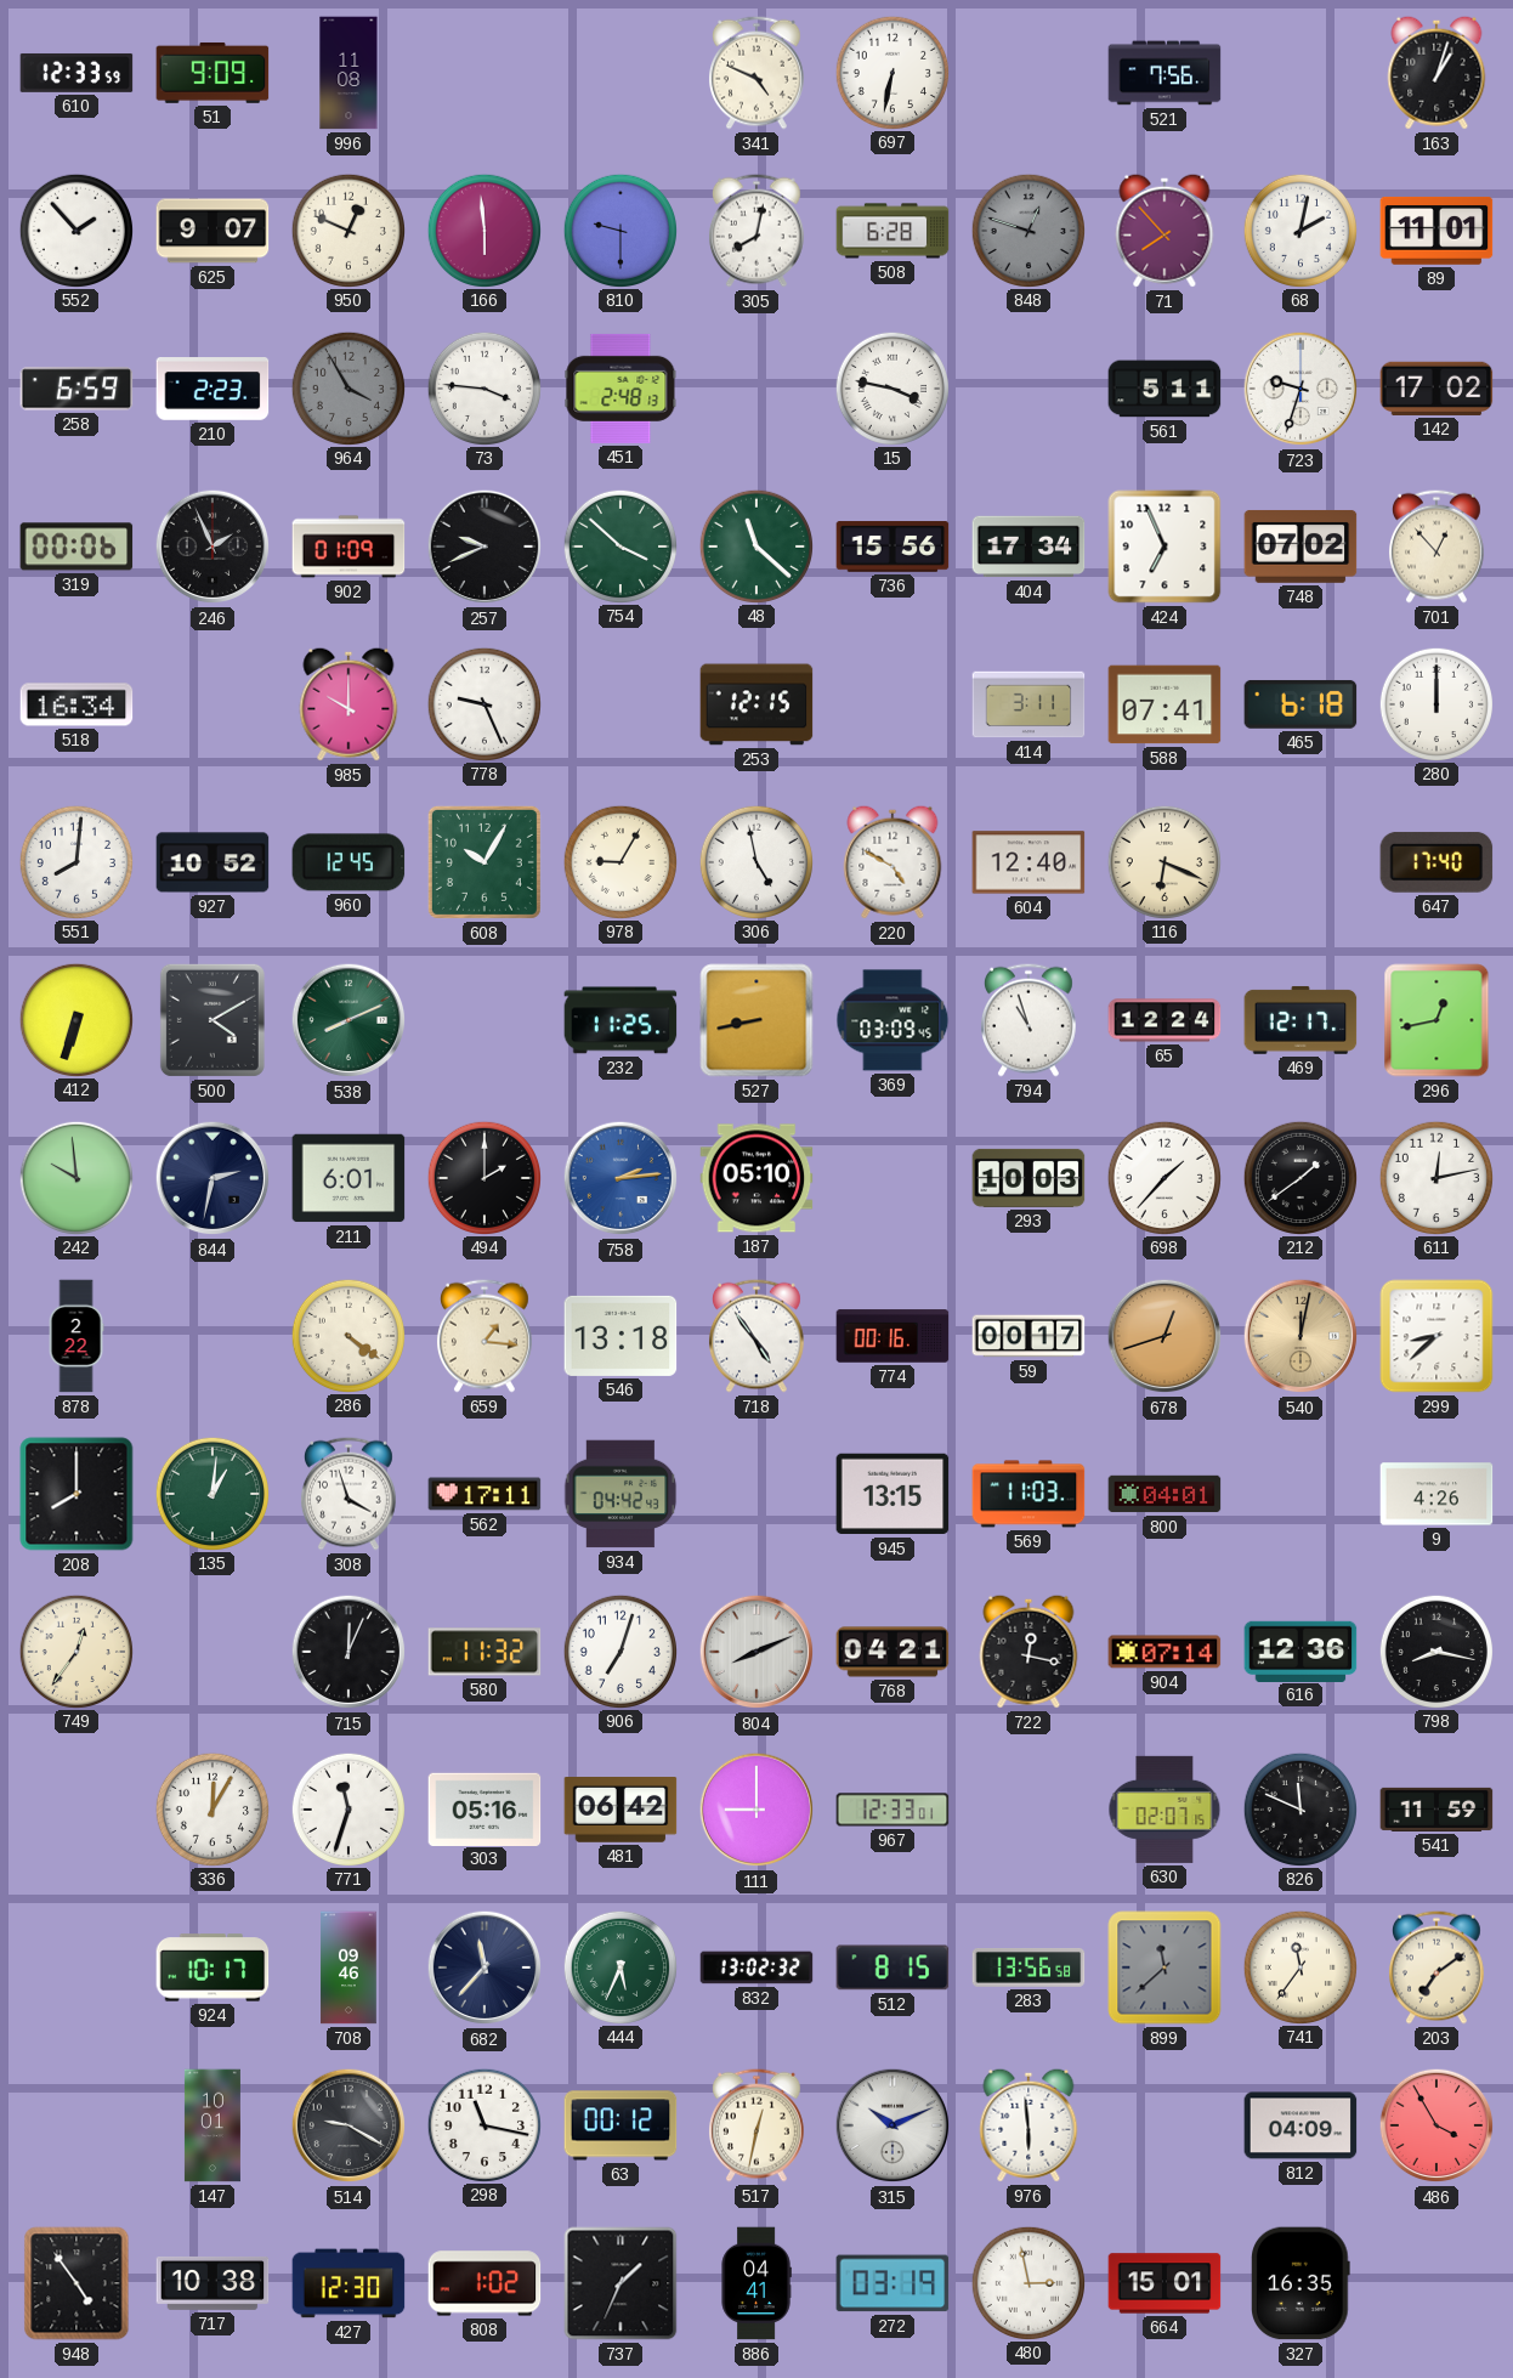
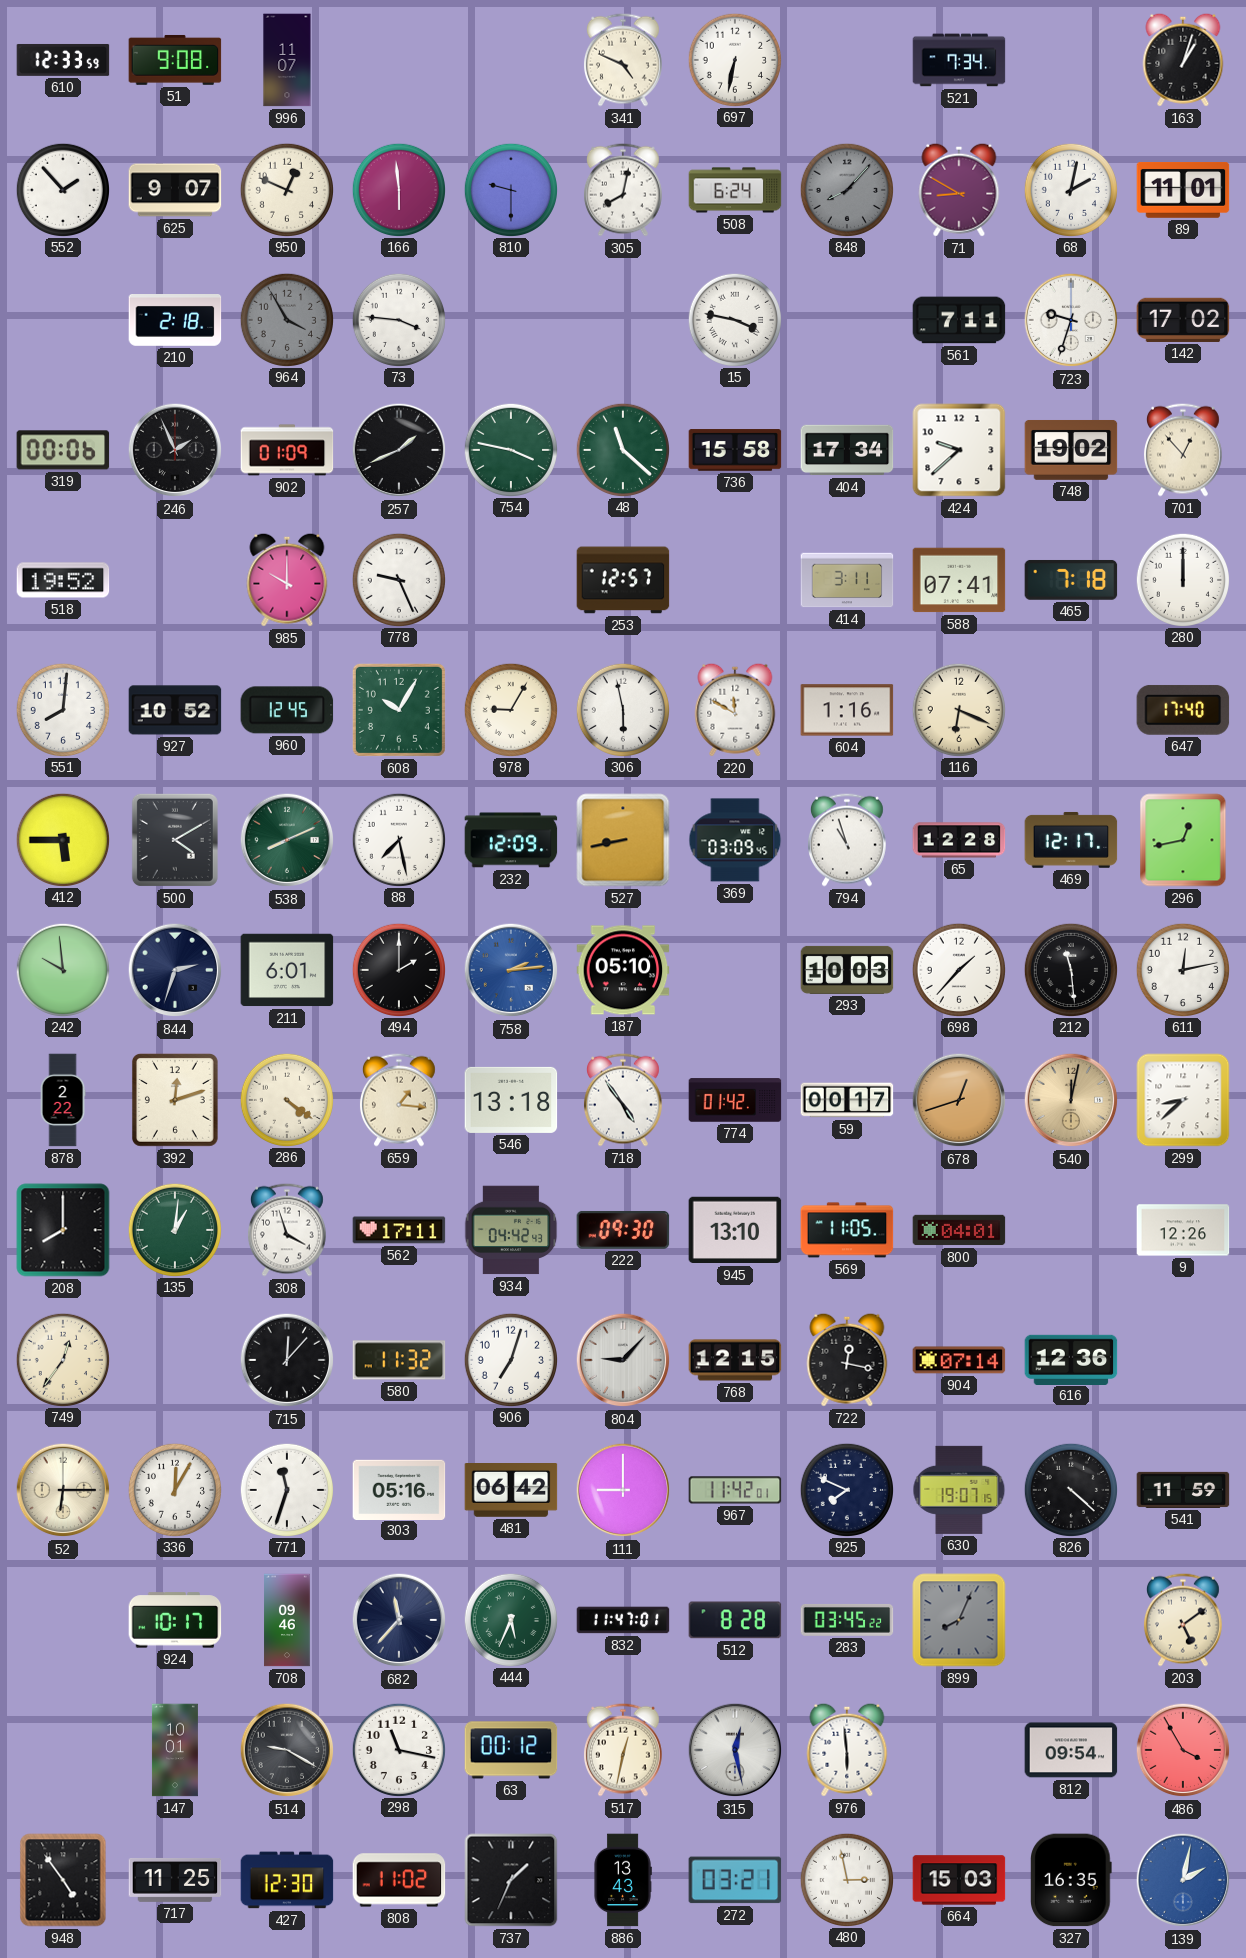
51: 9:09 -> 9:08
996: 11:08 -> 11:07
521: 7:56 -> 7:34
508: 6:28 -> 6:24
848: 12:48 -> 8:07
71: 7:53 -> 8:50
258: 6:59 -> none
210: 2:23 -> 2:18
451: 2:48 -> none
561: 5:11 -> 7:11
257: 9:41 -> 1:41
754: 3:52 -> 3:47
736: 15:56 -> 15:58
424: 6:56 -> 9:38
748: 07:02 -> 19:02
518: 16:34 -> 19:52
253: 12:15 -> 12:57
465: 6:18 -> 7:18
306: 4:58 -> 5:58
220: 4:50 -> 11:50
604: 12:40 -> 1:16
412: 6:33 -> 5:45
88: none -> 7:28
232: 11:25 -> 12:09
65: 12:24 -> 12:28
844: 2:32 -> 2:33
212: 1:39 -> 11:29
392: none -> 12:12
774: 00:16 -> 01:42
222: none -> 09:30
945: 13:15 -> 13:10
569: 11:03 -> 11:05
9: 4:26 -> 12:26
715: 12:04 -> 12:07
804: 8:11 -> 9:07
768: 04:21 -> 12:15
798: 8:17 -> none
52: none -> 6:15
967: 12:33 -> 11:42
925: none -> 7:49
630: 02:07 -> 19:07
826: 11:49 -> 4:22
832: 13:02 -> 11:47
512: 8:15 -> 8:28
283: 13:56 -> 03:45
899: 11:38 -> 8:04
741: 11:36 -> none
203: 7:09 -> 5:09
315: 10:11 -> 12:28
812: 04:09 -> 09:54
717: 10:38 -> 11:25
808: 1:02 -> 11:02
886: 04:41 -> 13:43
272: 03:19 -> 03:21
664: 15:01 -> 15:03
139: none -> 2:02
